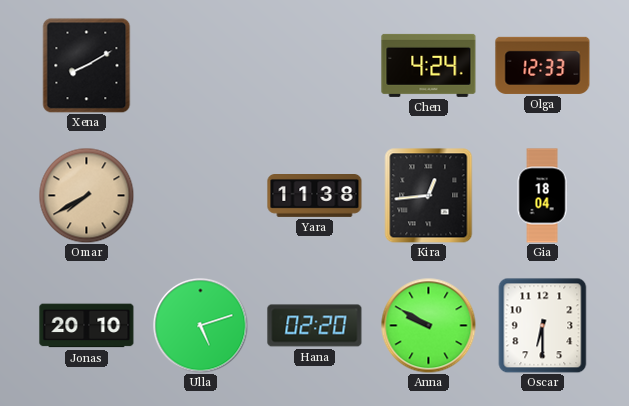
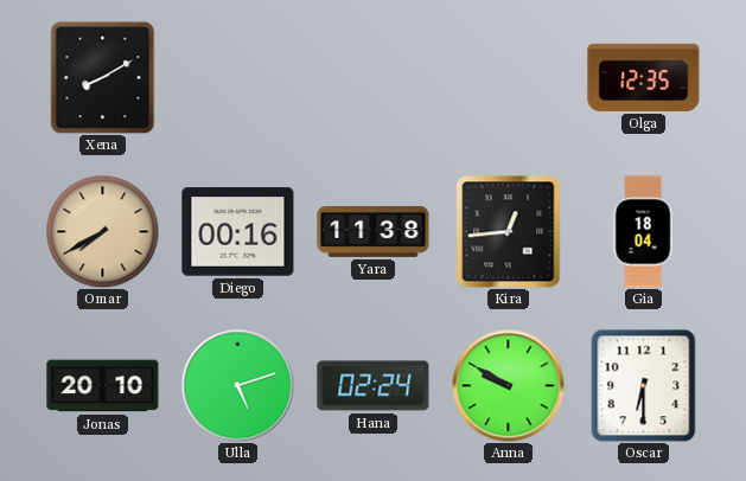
Chen: 4:24 -> none
Olga: 12:33 -> 12:35
Diego: none -> 00:16
Hana: 02:20 -> 02:24
